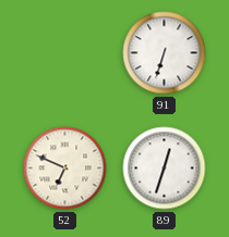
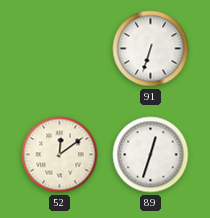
52: 6:49 -> 12:09
